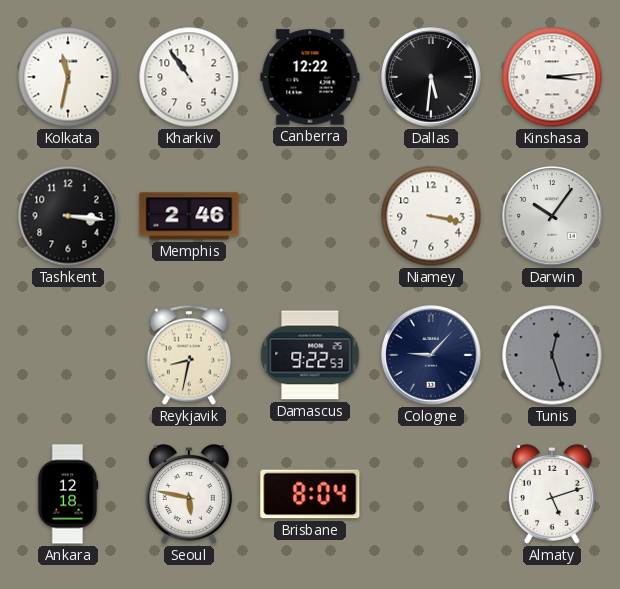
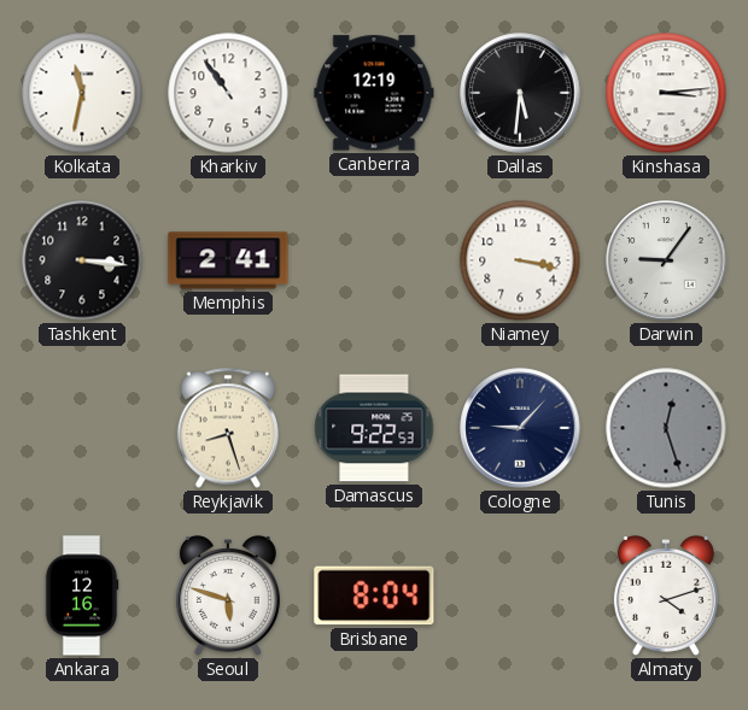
Canberra: 12:22 -> 12:19
Memphis: 2:46 -> 2:41
Darwin: 10:06 -> 9:06
Reykjavik: 8:32 -> 8:27
Ankara: 12:18 -> 12:16
Seoul: 5:47 -> 5:48
Almaty: 5:12 -> 4:12
